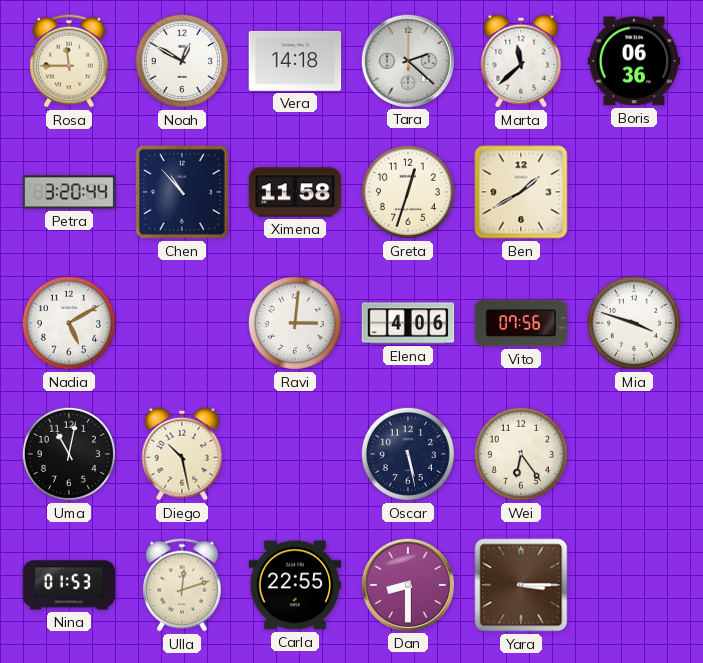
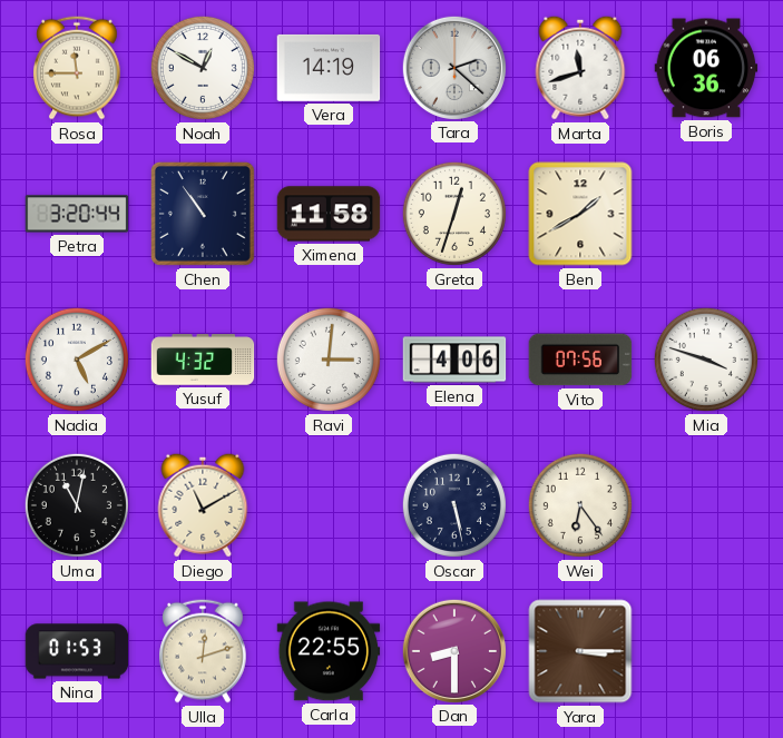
Vera: 14:18 -> 14:19
Marta: 11:38 -> 11:42
Chen: 10:53 -> 10:54
Yusuf: none -> 4:32
Diego: 10:28 -> 11:10
